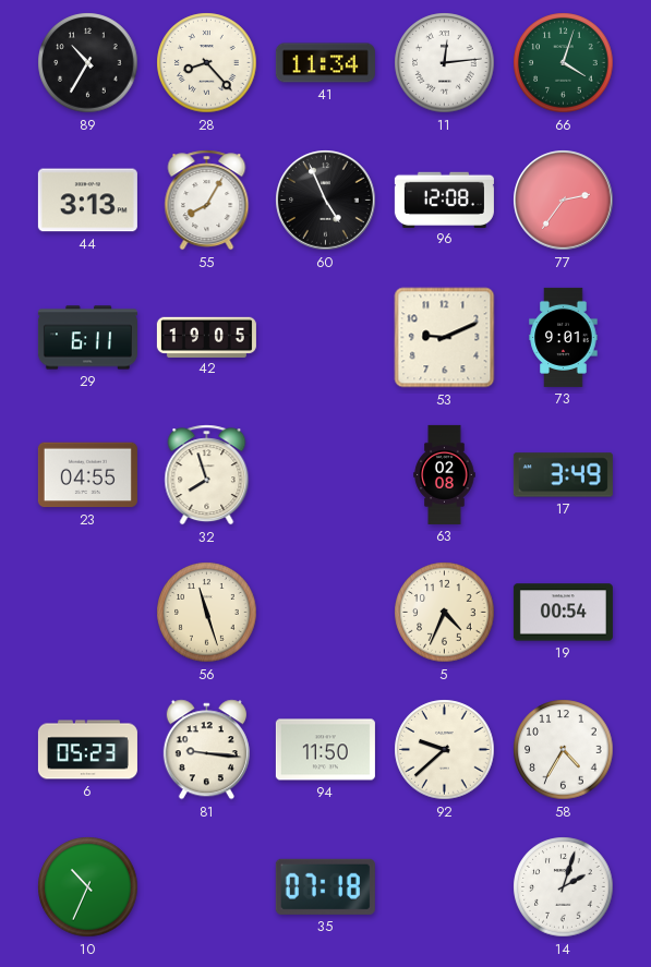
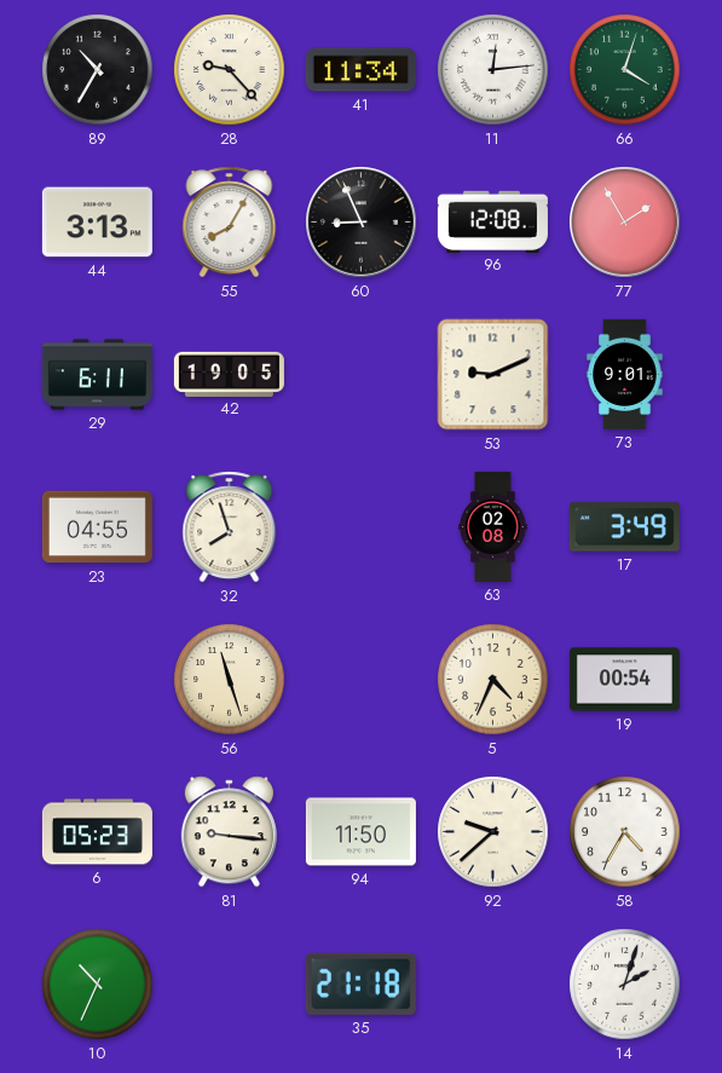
28: 8:23 -> 9:23
60: 4:56 -> 8:56
77: 2:36 -> 1:55
35: 07:18 -> 21:18
